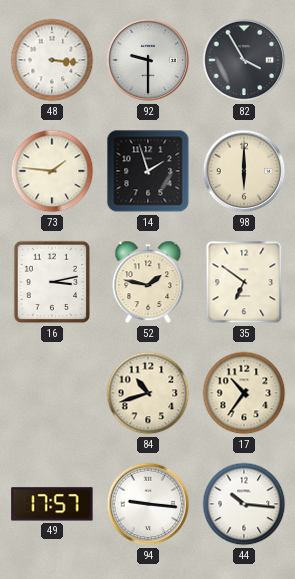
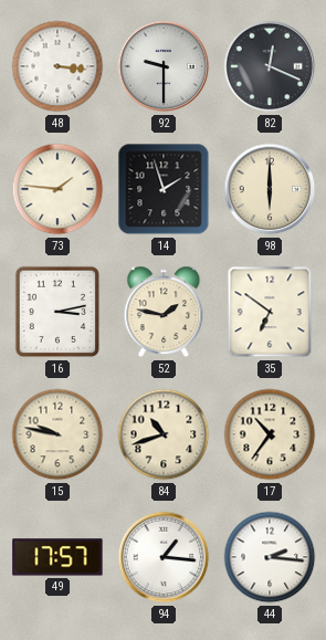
82: 3:55 -> 12:19
15: none -> 9:47
94: 9:16 -> 1:16
44: 10:16 -> 2:16
